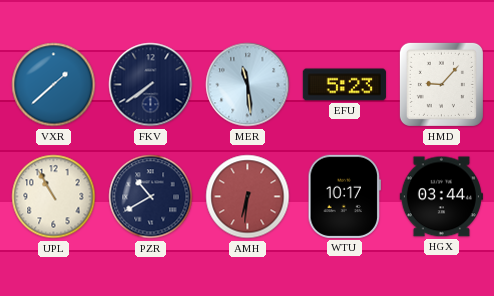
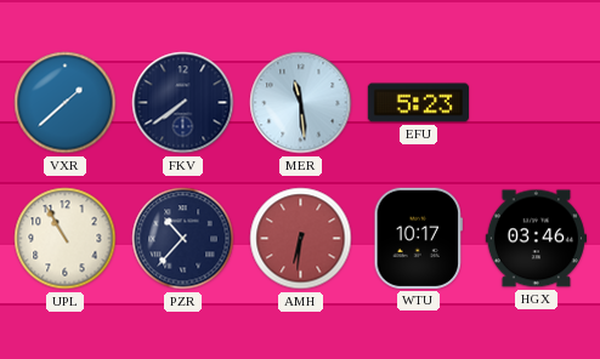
HMD: 9:07 -> none
PZR: 10:40 -> 10:37
HGX: 03:44 -> 03:46
